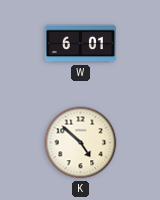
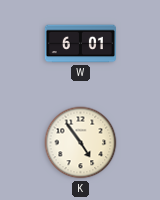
K: 4:52 -> 4:54
